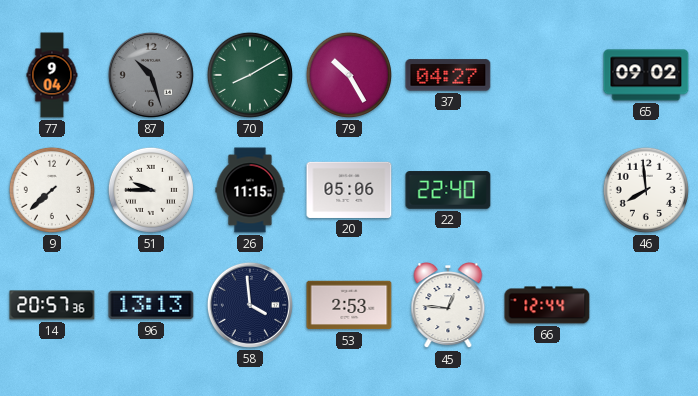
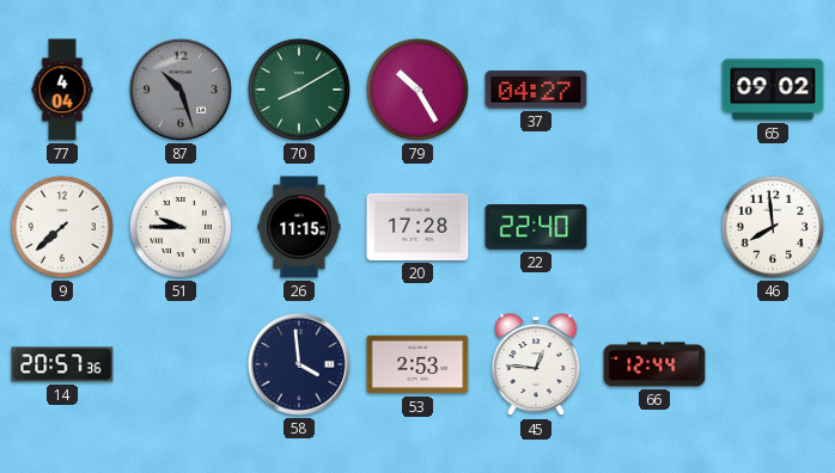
77: 9:04 -> 4:04
20: 05:06 -> 17:28
96: 13:13 -> none
